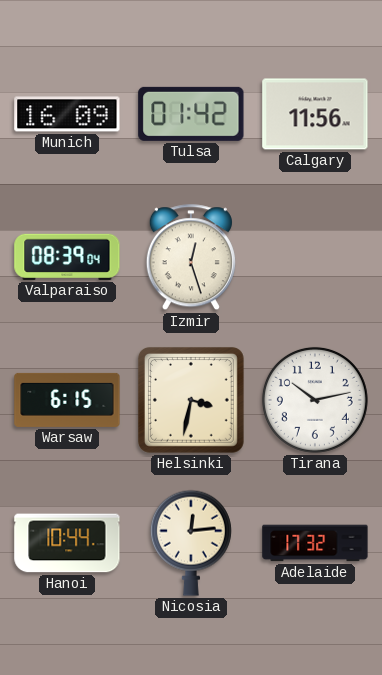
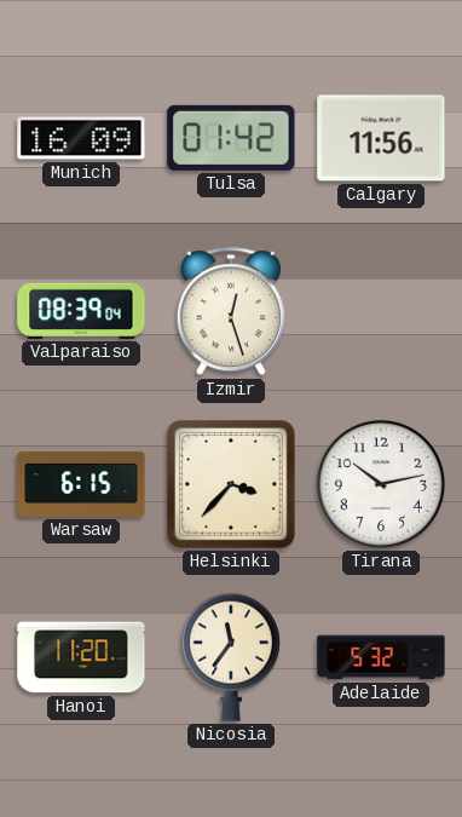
Helsinki: 3:32 -> 3:37
Hanoi: 10:44 -> 11:20
Nicosia: 12:14 -> 11:36
Adelaide: 17:32 -> 5:32
